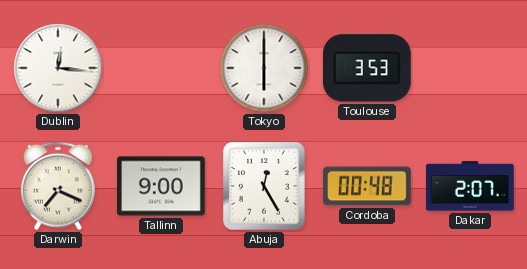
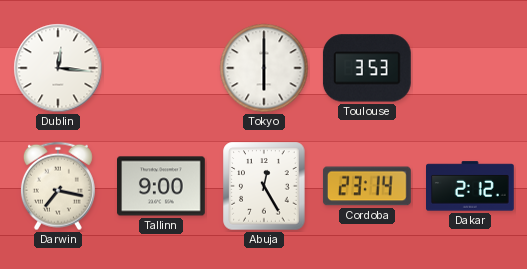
Darwin: 7:19 -> 7:17
Cordoba: 00:48 -> 23:14
Dakar: 2:07 -> 2:12
